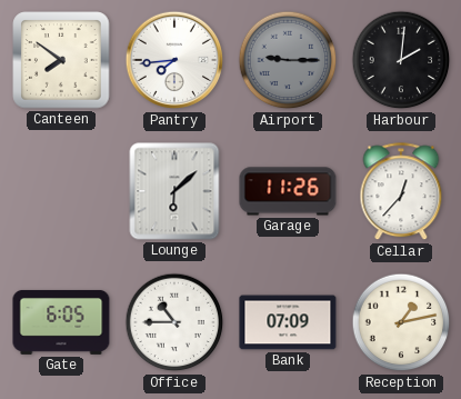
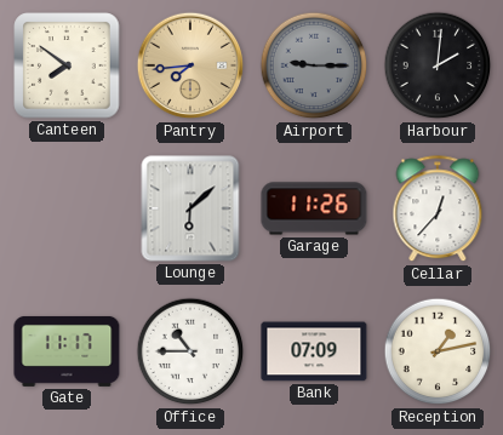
Pantry dial: white -> champagne
Gate: 6:05 -> 11:17
